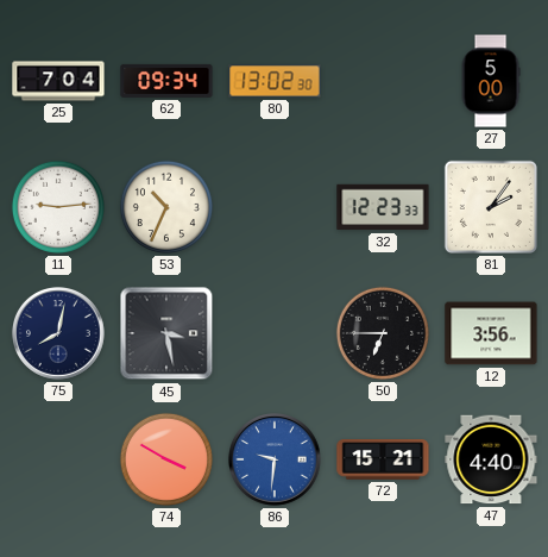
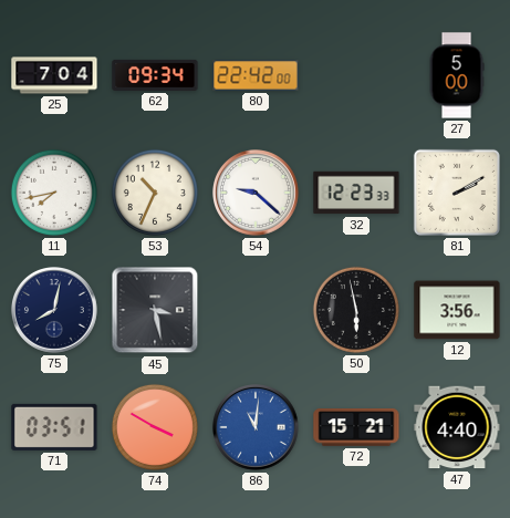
80: 13:02 -> 22:42
11: 9:14 -> 7:43
54: none -> 9:22
81: 2:06 -> 2:10
50: 6:45 -> 5:58
71: none -> 03:51
86: 9:31 -> 11:01
